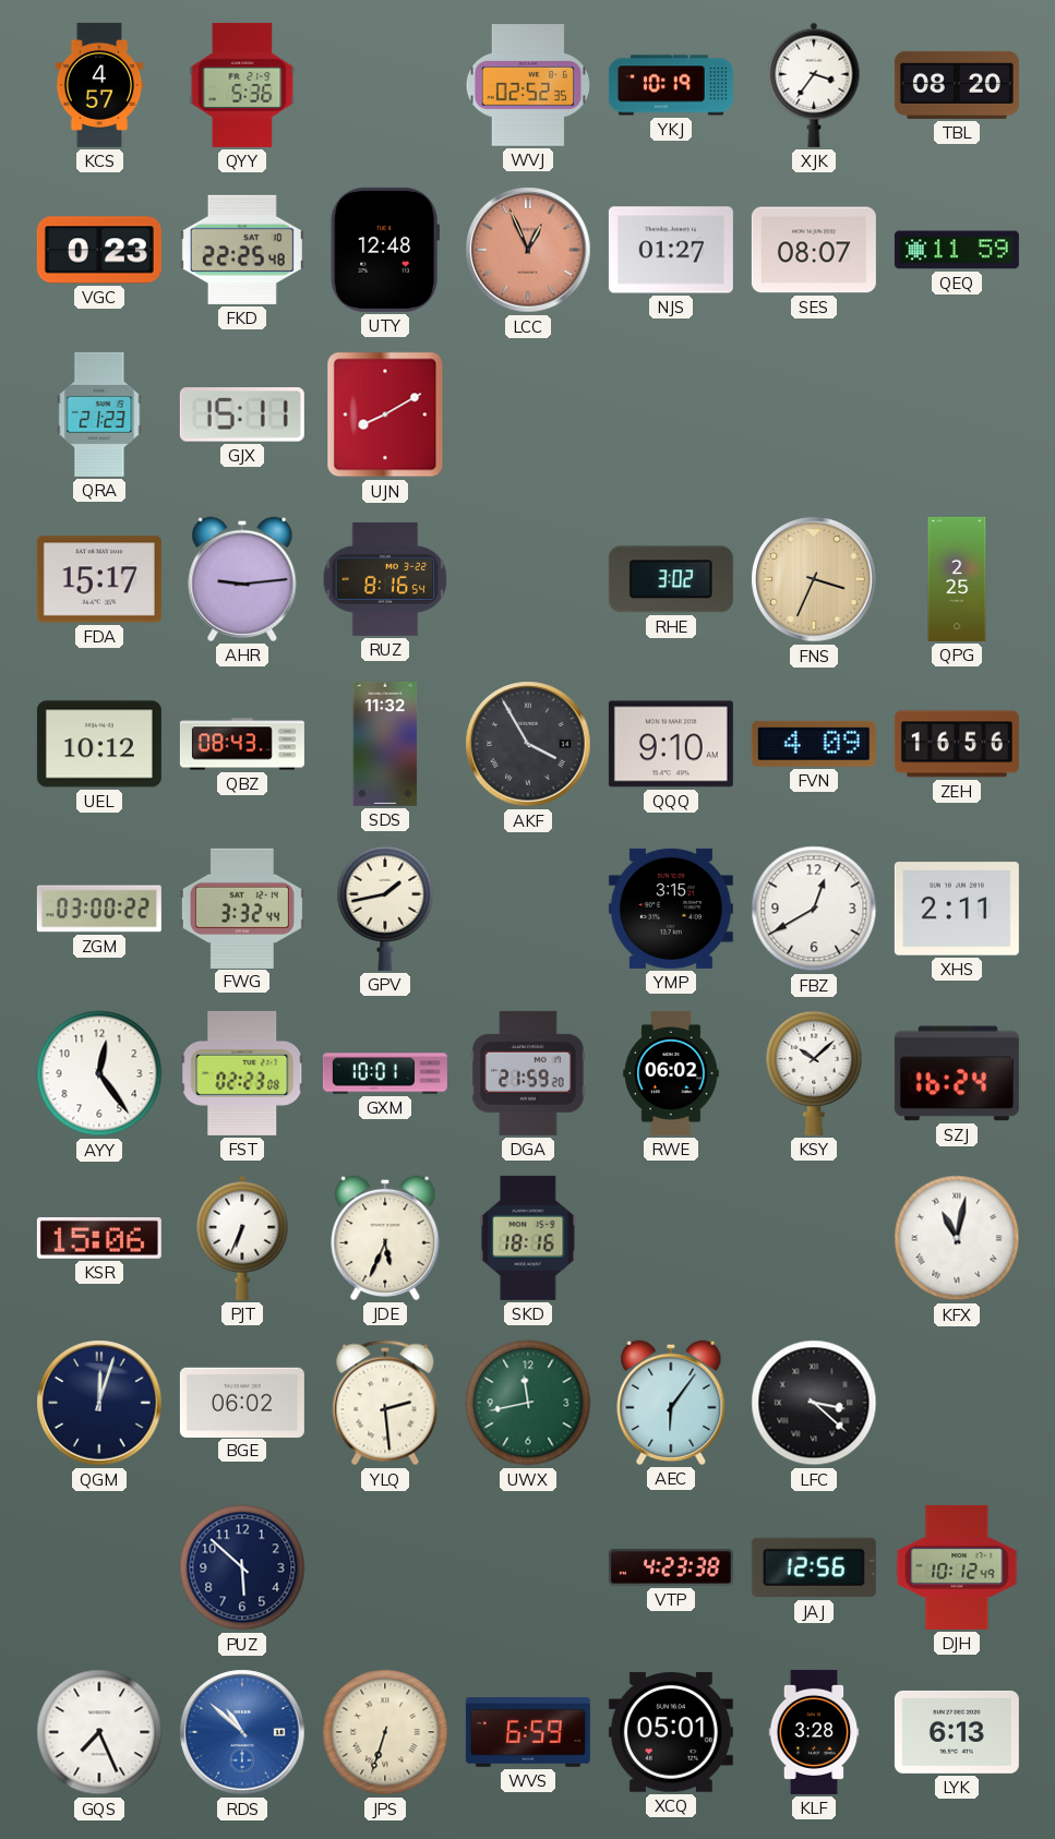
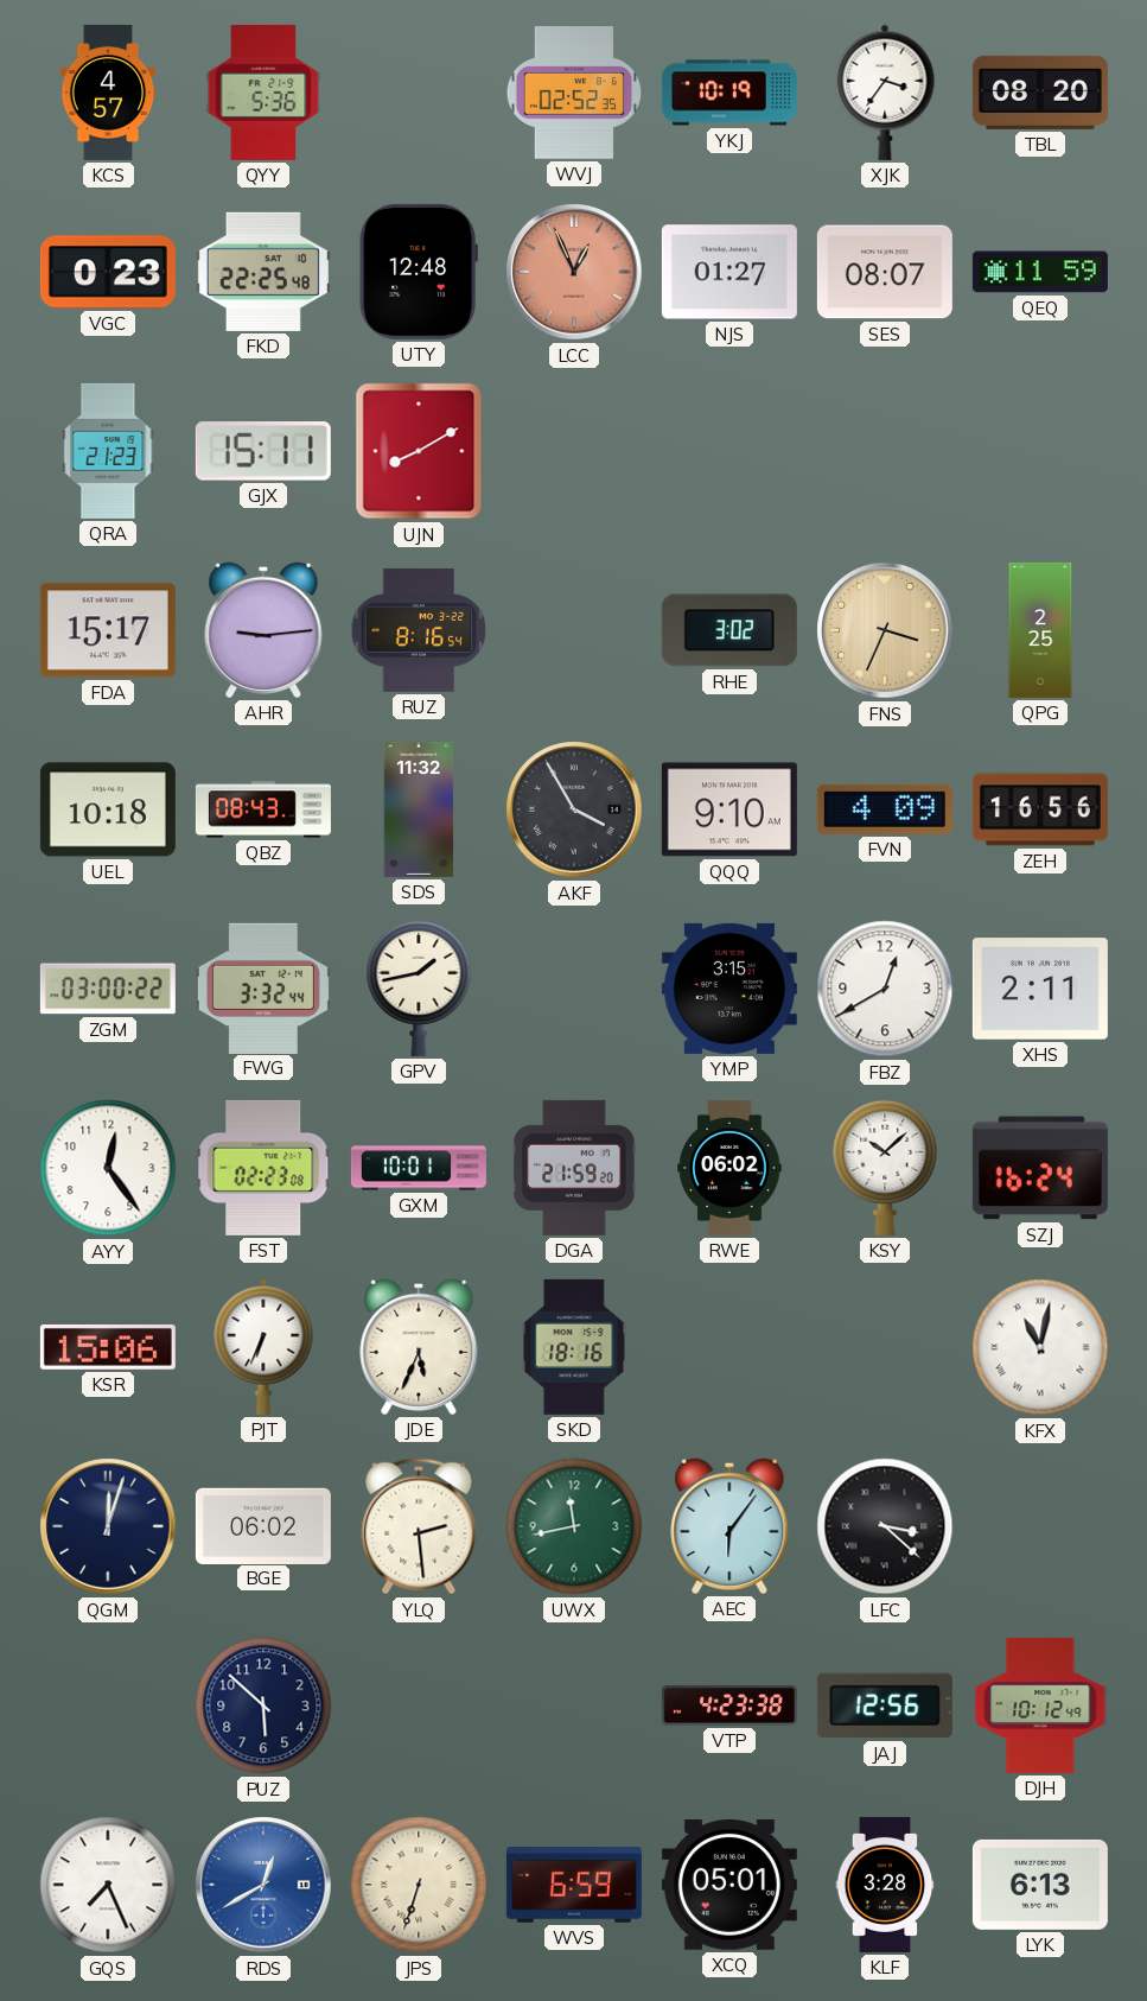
UEL: 10:12 -> 10:18
RDS: 10:52 -> 12:40
